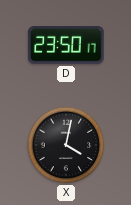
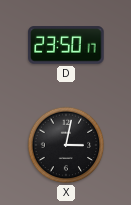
X: 4:02 -> 3:02
